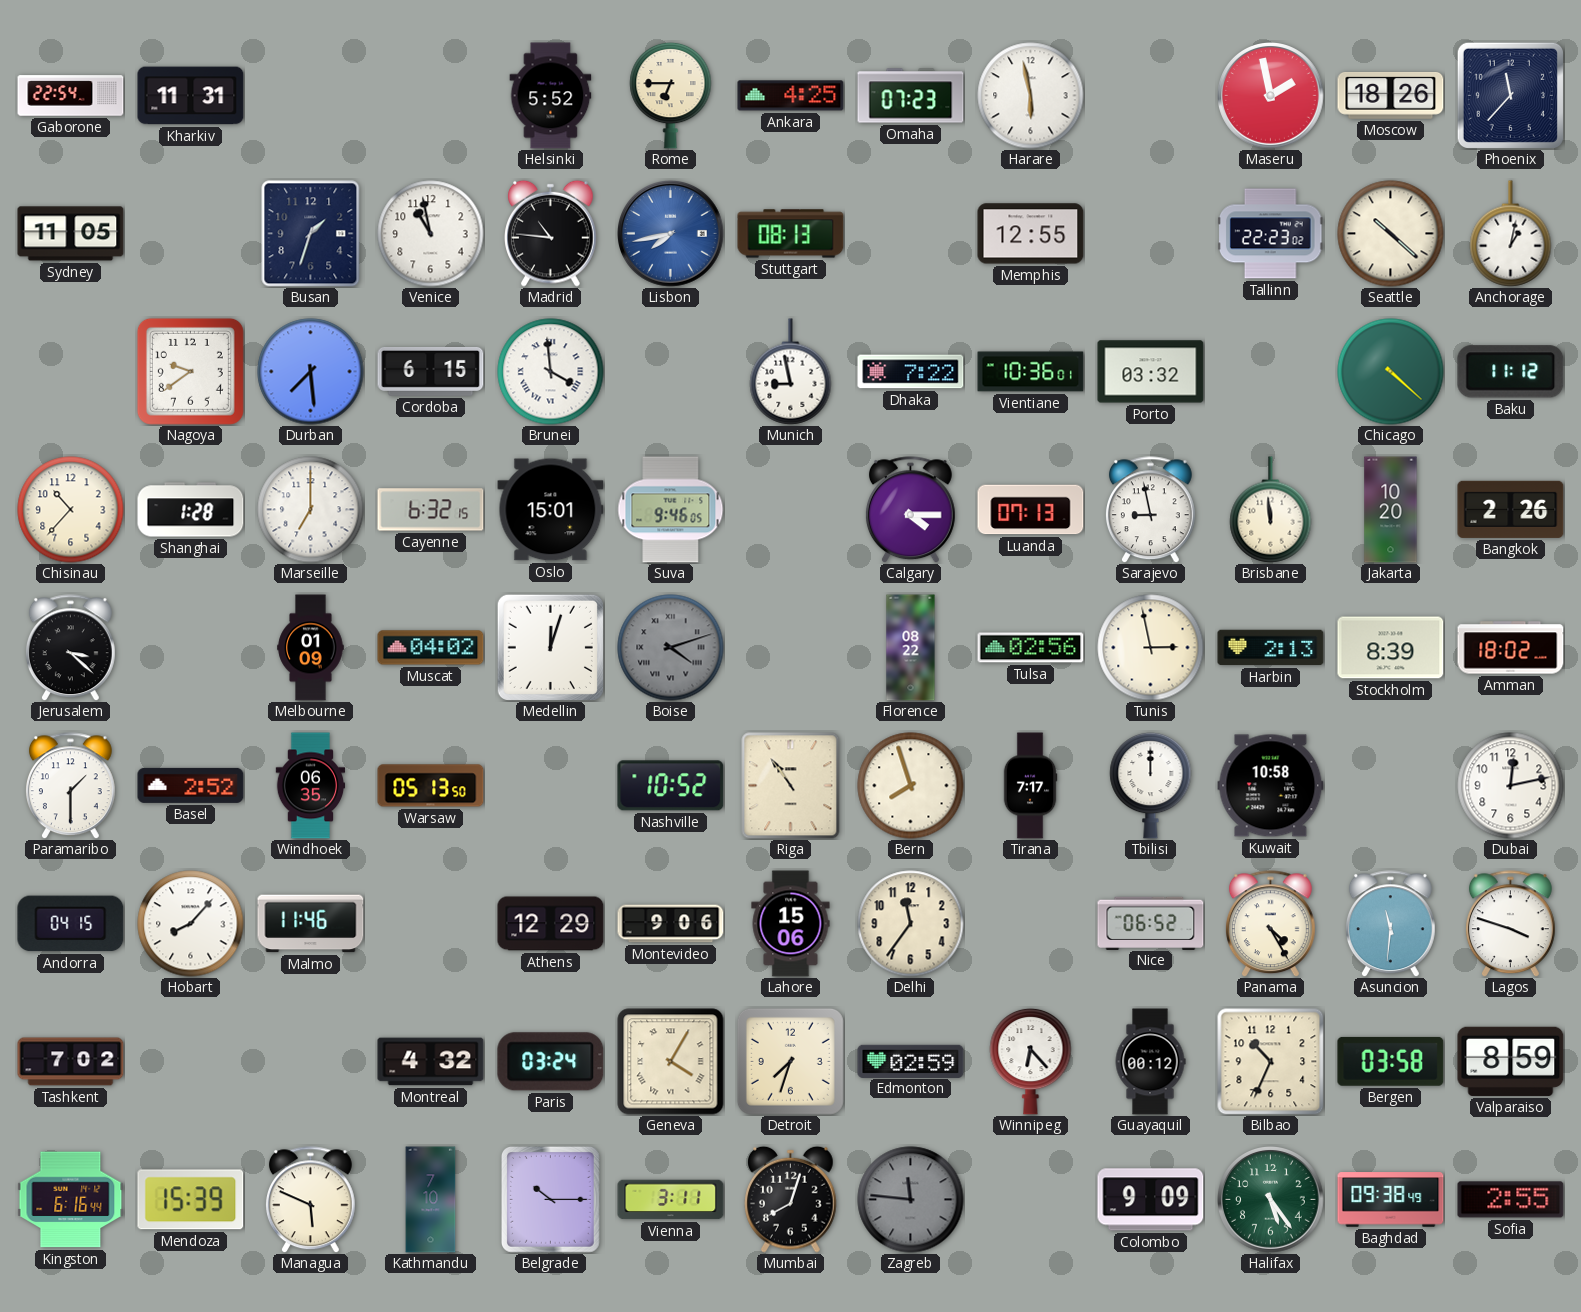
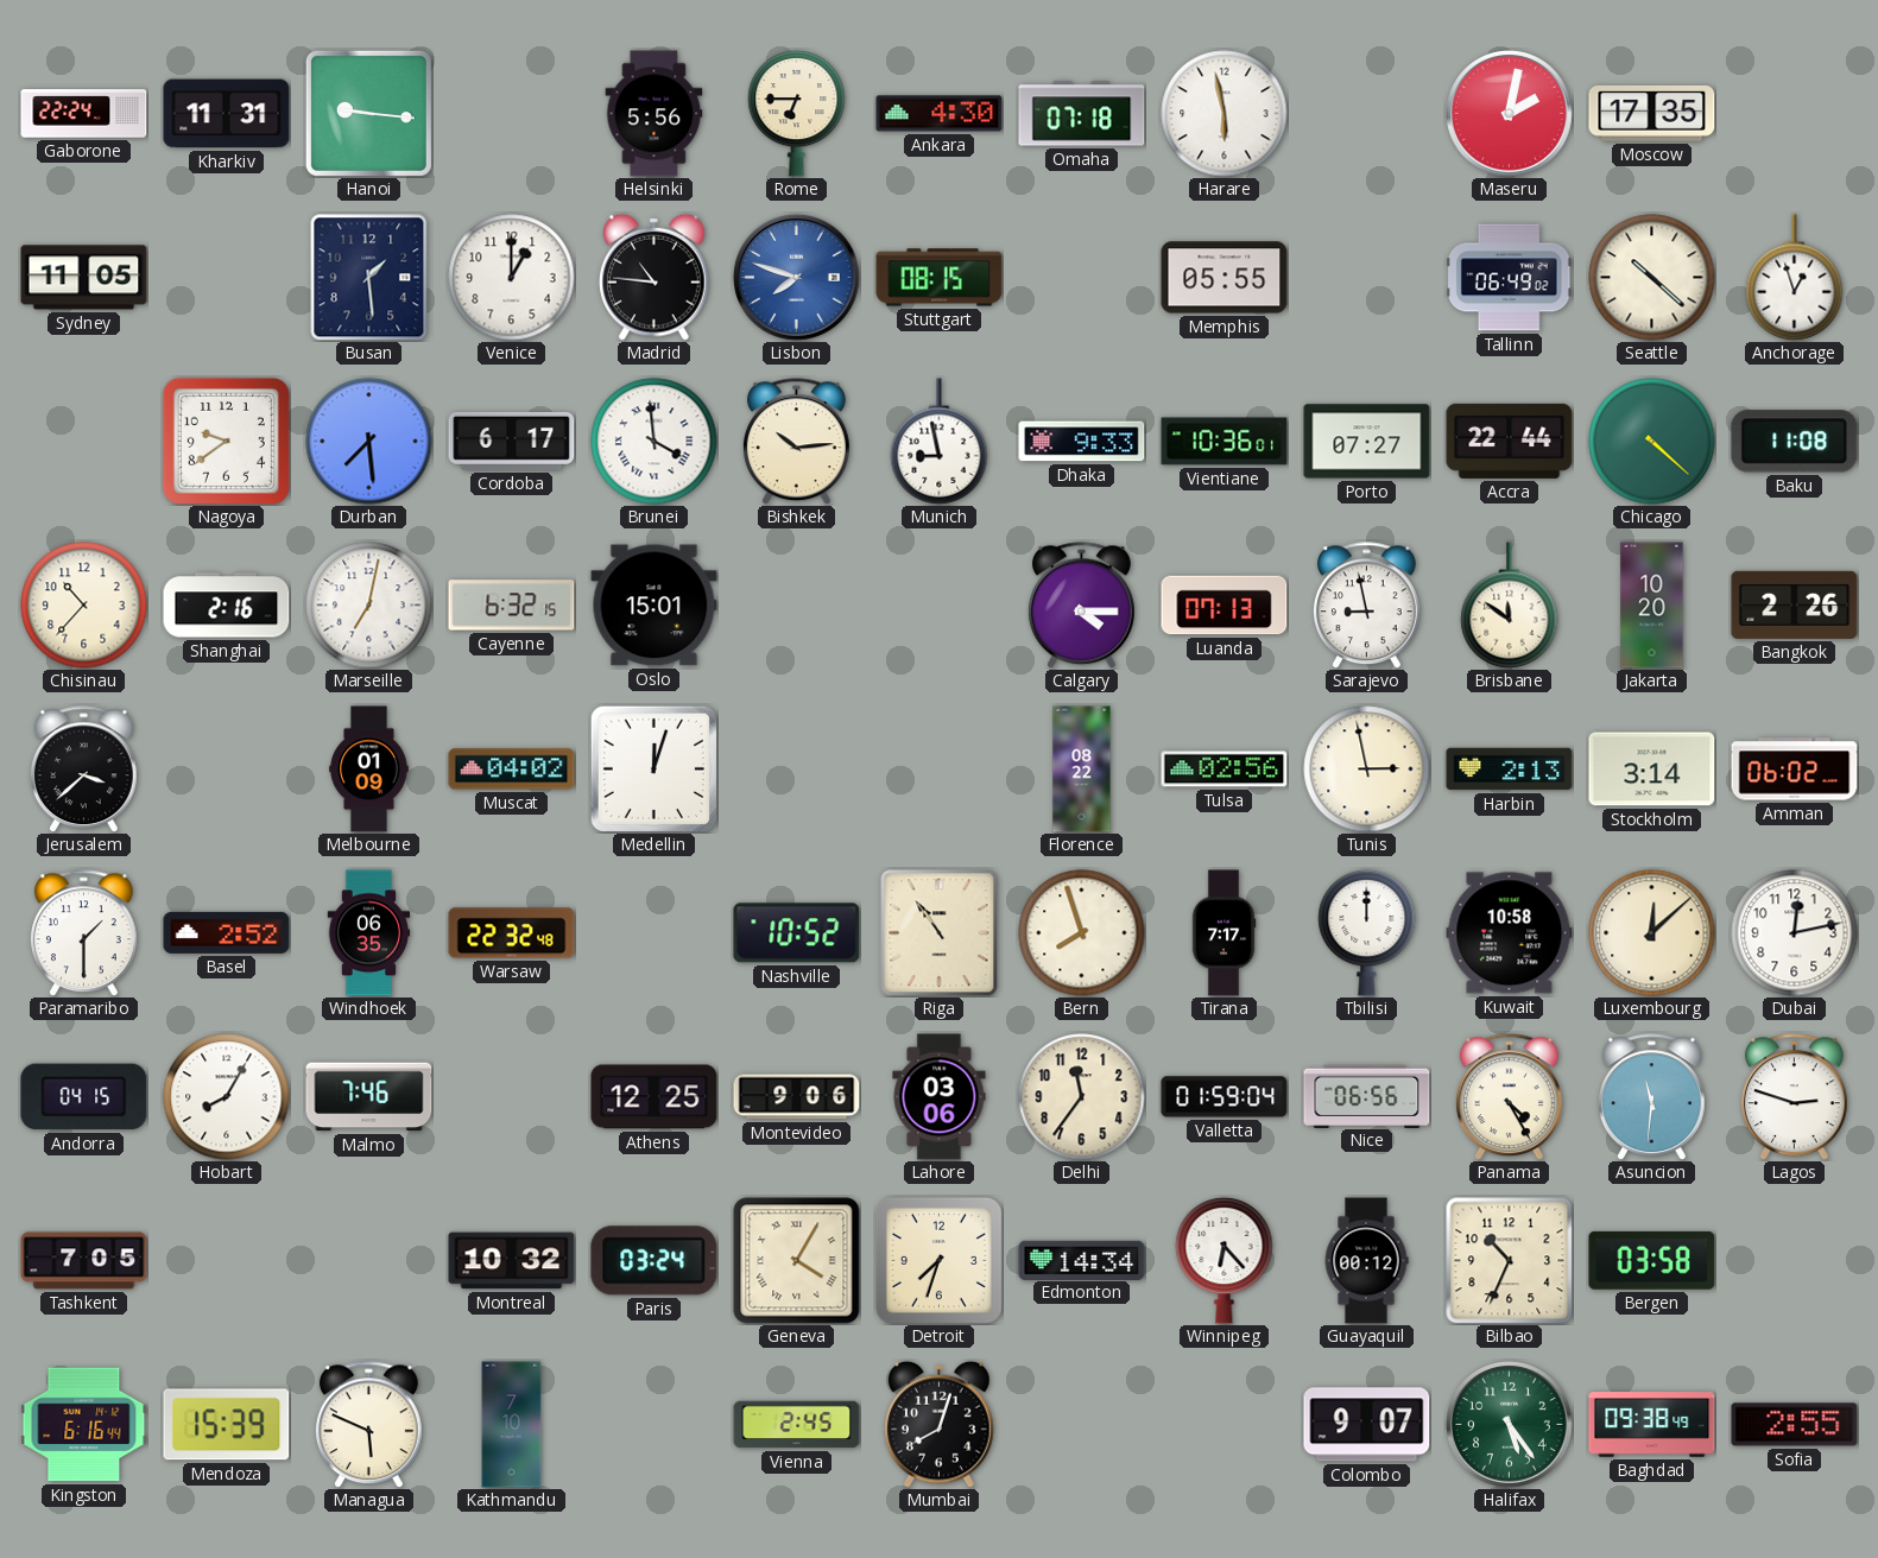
Gaborone: 22:54 -> 22:24
Hanoi: none -> 9:16
Helsinki: 5:52 -> 5:56
Ankara: 4:25 -> 4:30
Omaha: 07:23 -> 07:18
Maseru: 1:58 -> 2:02
Moscow: 18:26 -> 17:35
Phoenix: 11:37 -> none
Busan: 1:33 -> 1:29
Venice: 10:58 -> 1:00
Lisbon: 7:43 -> 7:48
Stuttgart: 08:13 -> 08:15
Memphis: 12:55 -> 05:55
Tallinn: 22:23 -> 06:49
Anchorage: 1:02 -> 12:57
Cordoba: 6:15 -> 6:17
Bishkek: none -> 10:14
Dhaka: 7:22 -> 9:33
Porto: 03:32 -> 07:27
Accra: none -> 22:44
Baku: 11:12 -> 11:08
Shanghai: 1:28 -> 2:16
Marseille: 7:00 -> 7:02
Suva: 9:46 -> none
Brisbane: 11:59 -> 11:51
Jerusalem: 3:22 -> 3:38
Boise: 4:12 -> none
Stockholm: 8:39 -> 3:14
Amman: 18:02 -> 06:02
Warsaw: 05:13 -> 22:32
Luxembourg: none -> 12:08
Hobart: 8:07 -> 8:05
Malmo: 11:46 -> 7:46
Athens: 12:29 -> 12:25
Lahore: 15:06 -> 03:06
Valletta: none -> 01:59
Nice: 06:52 -> 06:56
Lagos: 3:48 -> 2:48
Tashkent: 7:02 -> 7:05
Montreal: 4:32 -> 10:32
Edmonton: 02:59 -> 14:34
Valparaiso: 8:59 -> none
Belgrade: 10:15 -> none
Vienna: 3:11 -> 2:45
Zagreb: 11:46 -> none
Colombo: 9:09 -> 9:07
